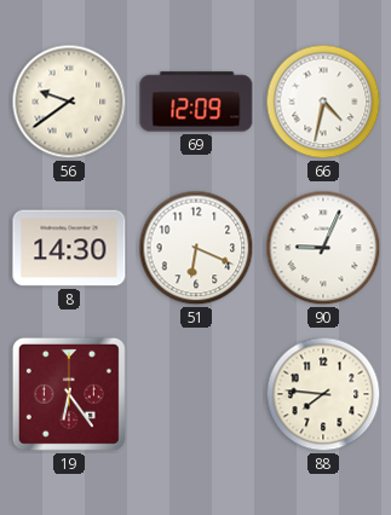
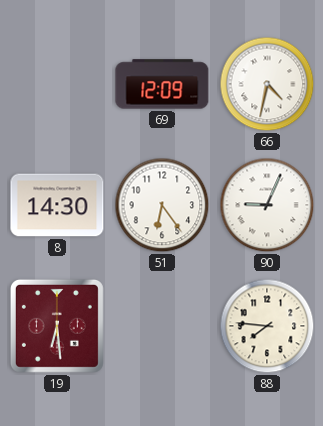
56: 9:39 -> none
51: 6:19 -> 6:24
19: 6:24 -> 6:29
